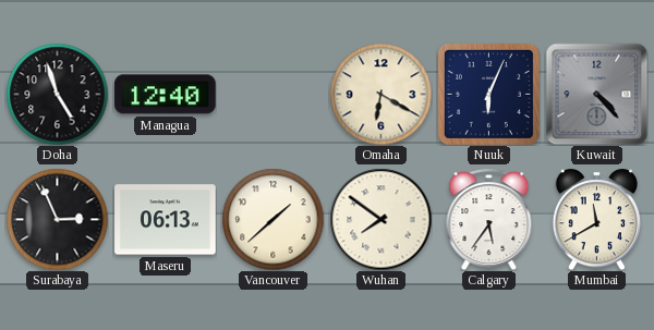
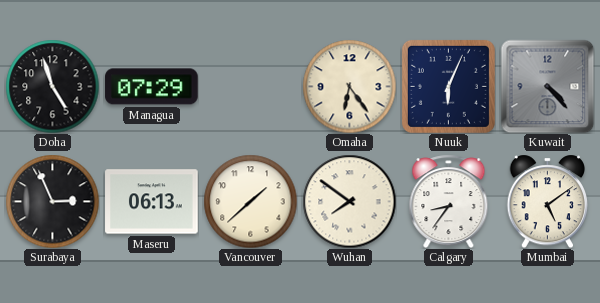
Managua: 12:40 -> 07:29
Omaha: 6:20 -> 6:24
Calgary: 5:36 -> 8:36
Mumbai: 11:40 -> 5:09
